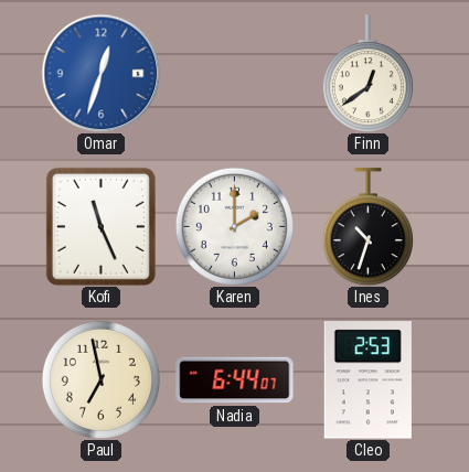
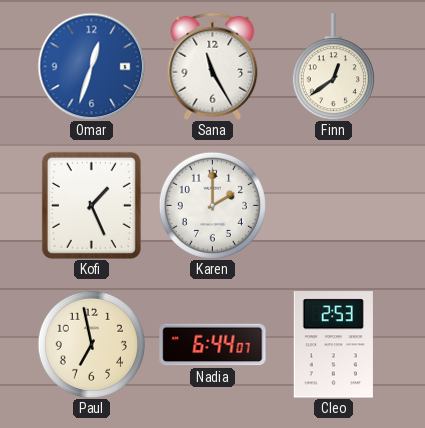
Sana: none -> 11:25
Kofi: 11:26 -> 1:26
Ines: 10:33 -> none
